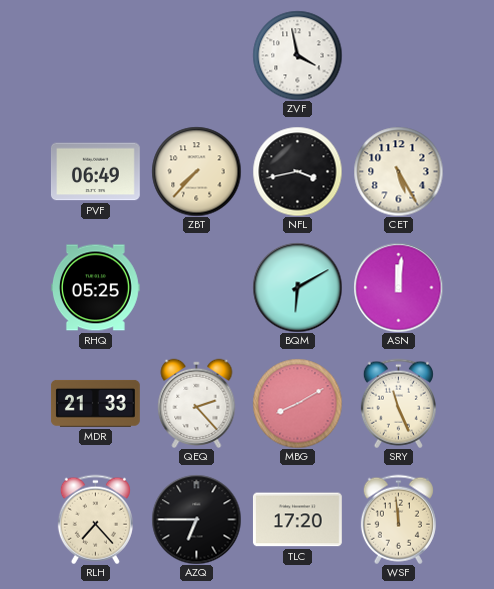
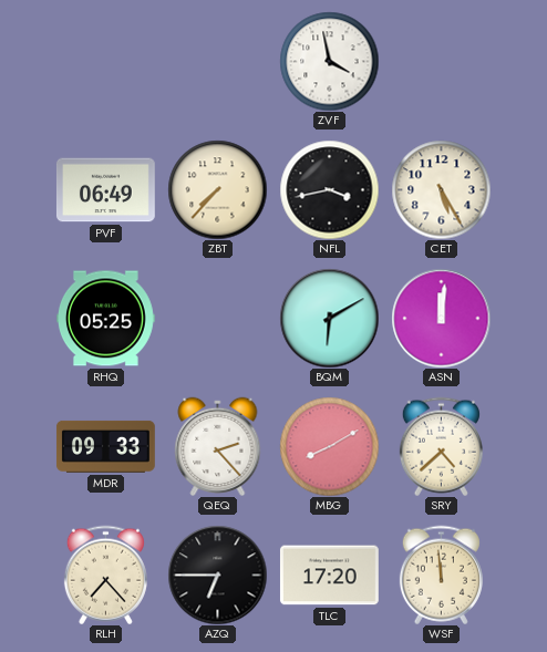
MDR: 21:33 -> 09:33
SRY: 11:26 -> 4:38
